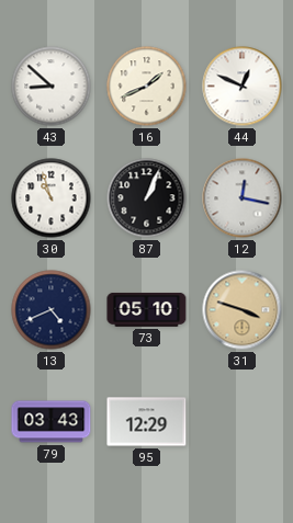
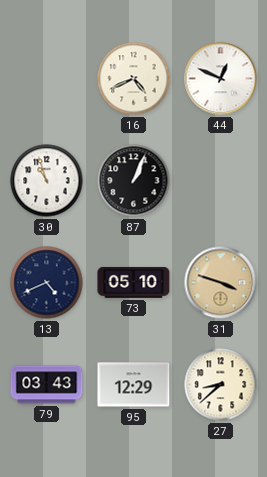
43: 8:52 -> none
16: 1:41 -> 4:41
12: 12:17 -> none
27: none -> 8:38
